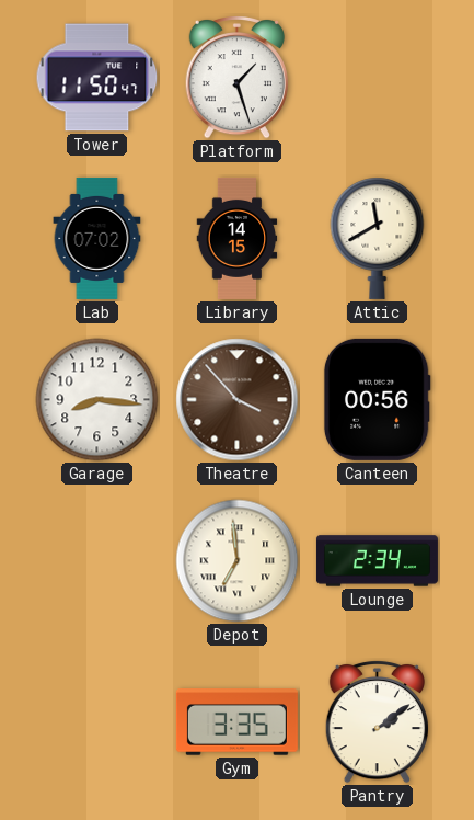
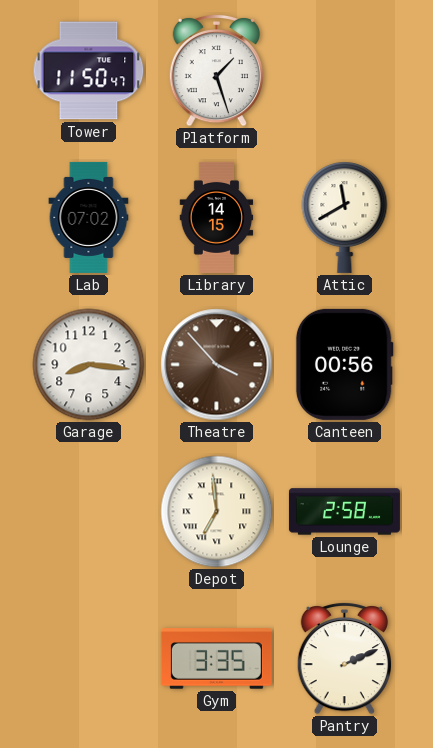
Lounge: 2:34 -> 2:58
Pantry: 2:09 -> 2:11
